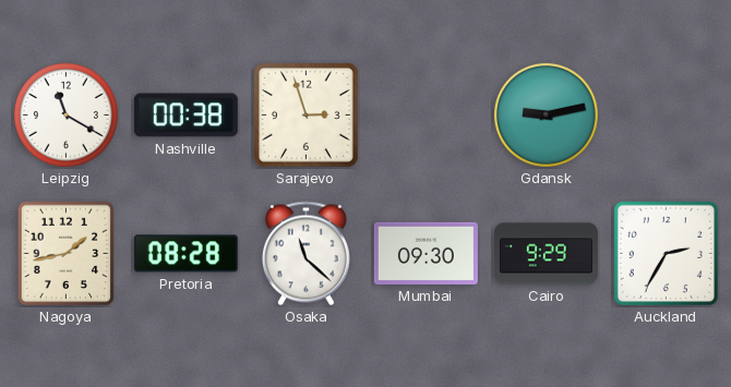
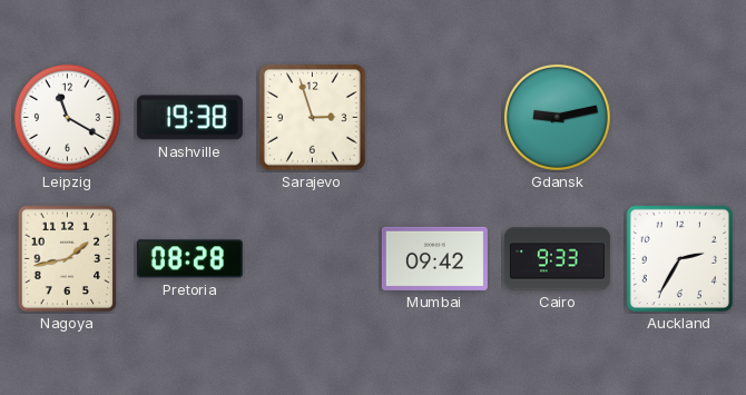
Nashville: 00:38 -> 19:38
Osaka: 11:22 -> none
Mumbai: 09:30 -> 09:42
Cairo: 9:29 -> 9:33
